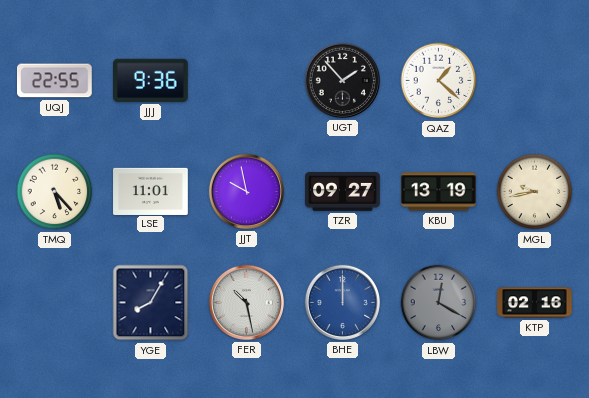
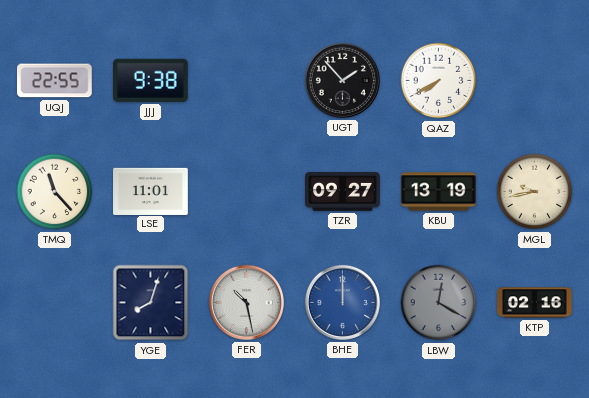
JJJ: 9:36 -> 9:38
QAZ: 1:22 -> 7:40
TMQ: 5:23 -> 11:23
JJT: 9:58 -> none
YGE: 8:05 -> 8:03
